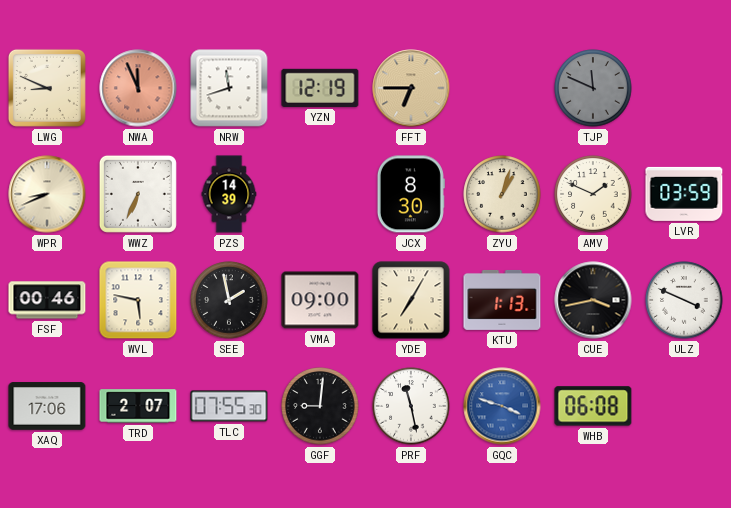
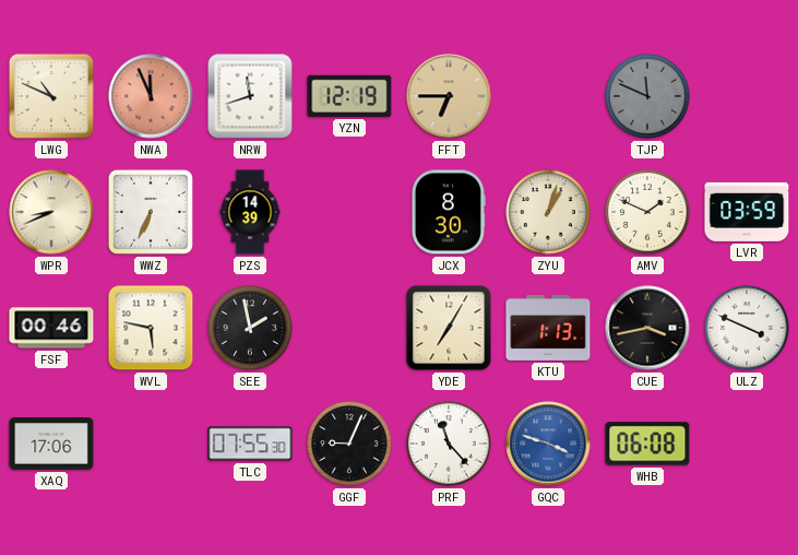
LWG: 8:49 -> 10:49
VMA: 09:00 -> none
TRD: 2:07 -> none
GGF: 9:01 -> 9:04
PRF: 11:28 -> 11:23
